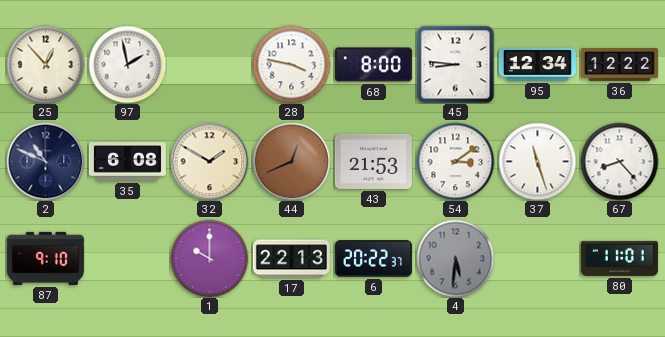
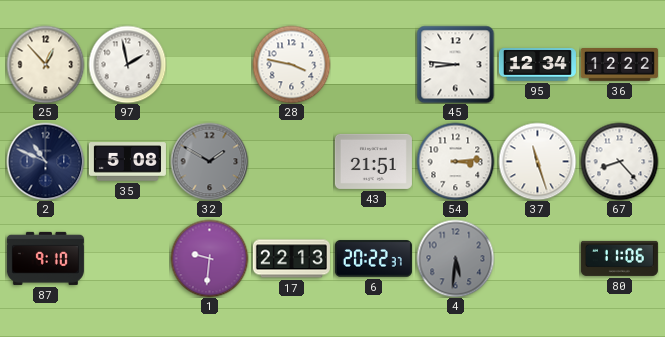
68: 8:00 -> none
35: 6:08 -> 5:08
32 dial: cream -> grey
44: 12:41 -> none
43: 21:53 -> 21:51
54: 3:09 -> 3:14
1: 10:00 -> 9:31
80: 11:01 -> 11:06
